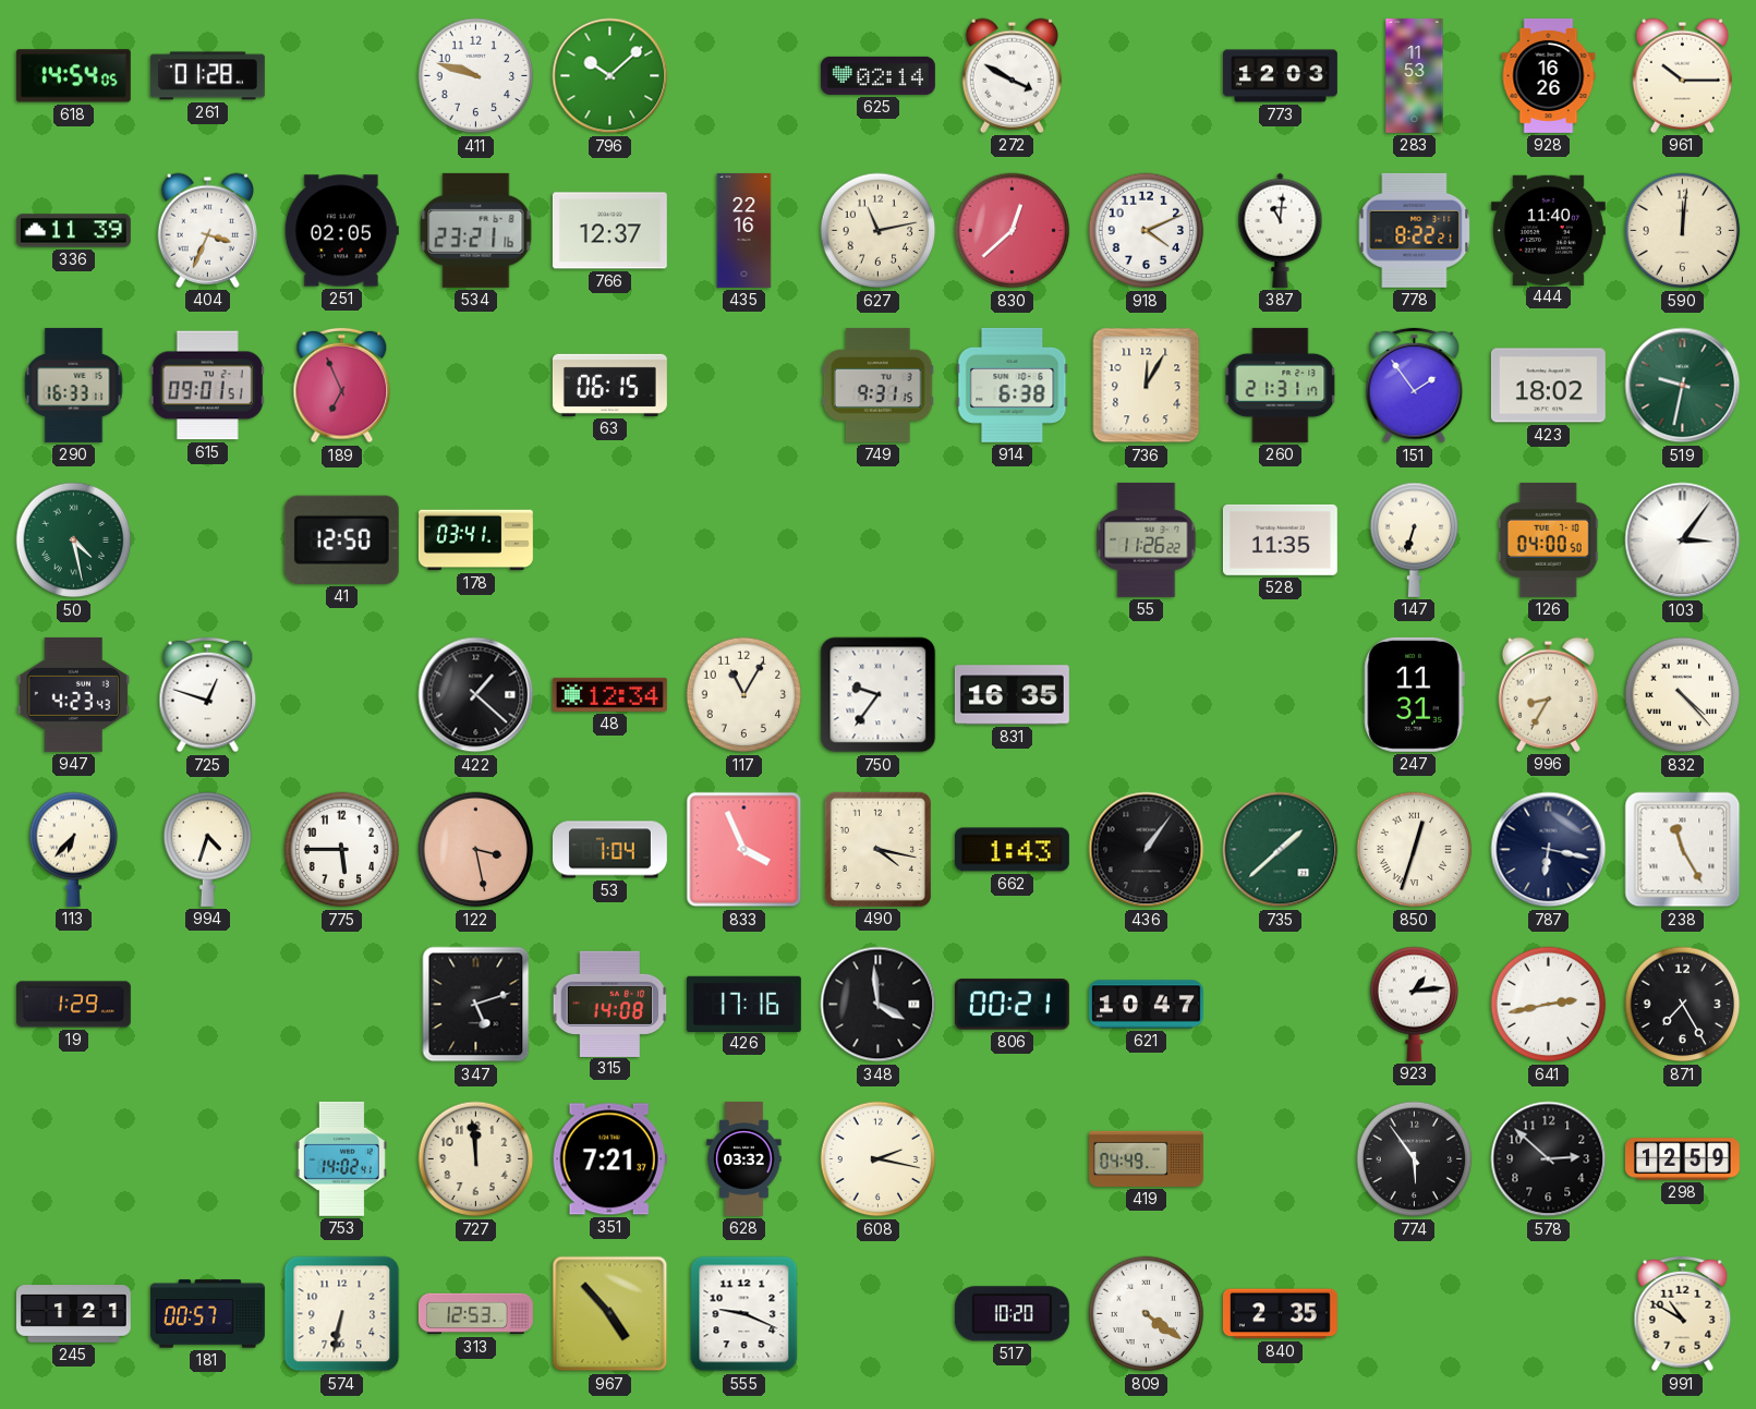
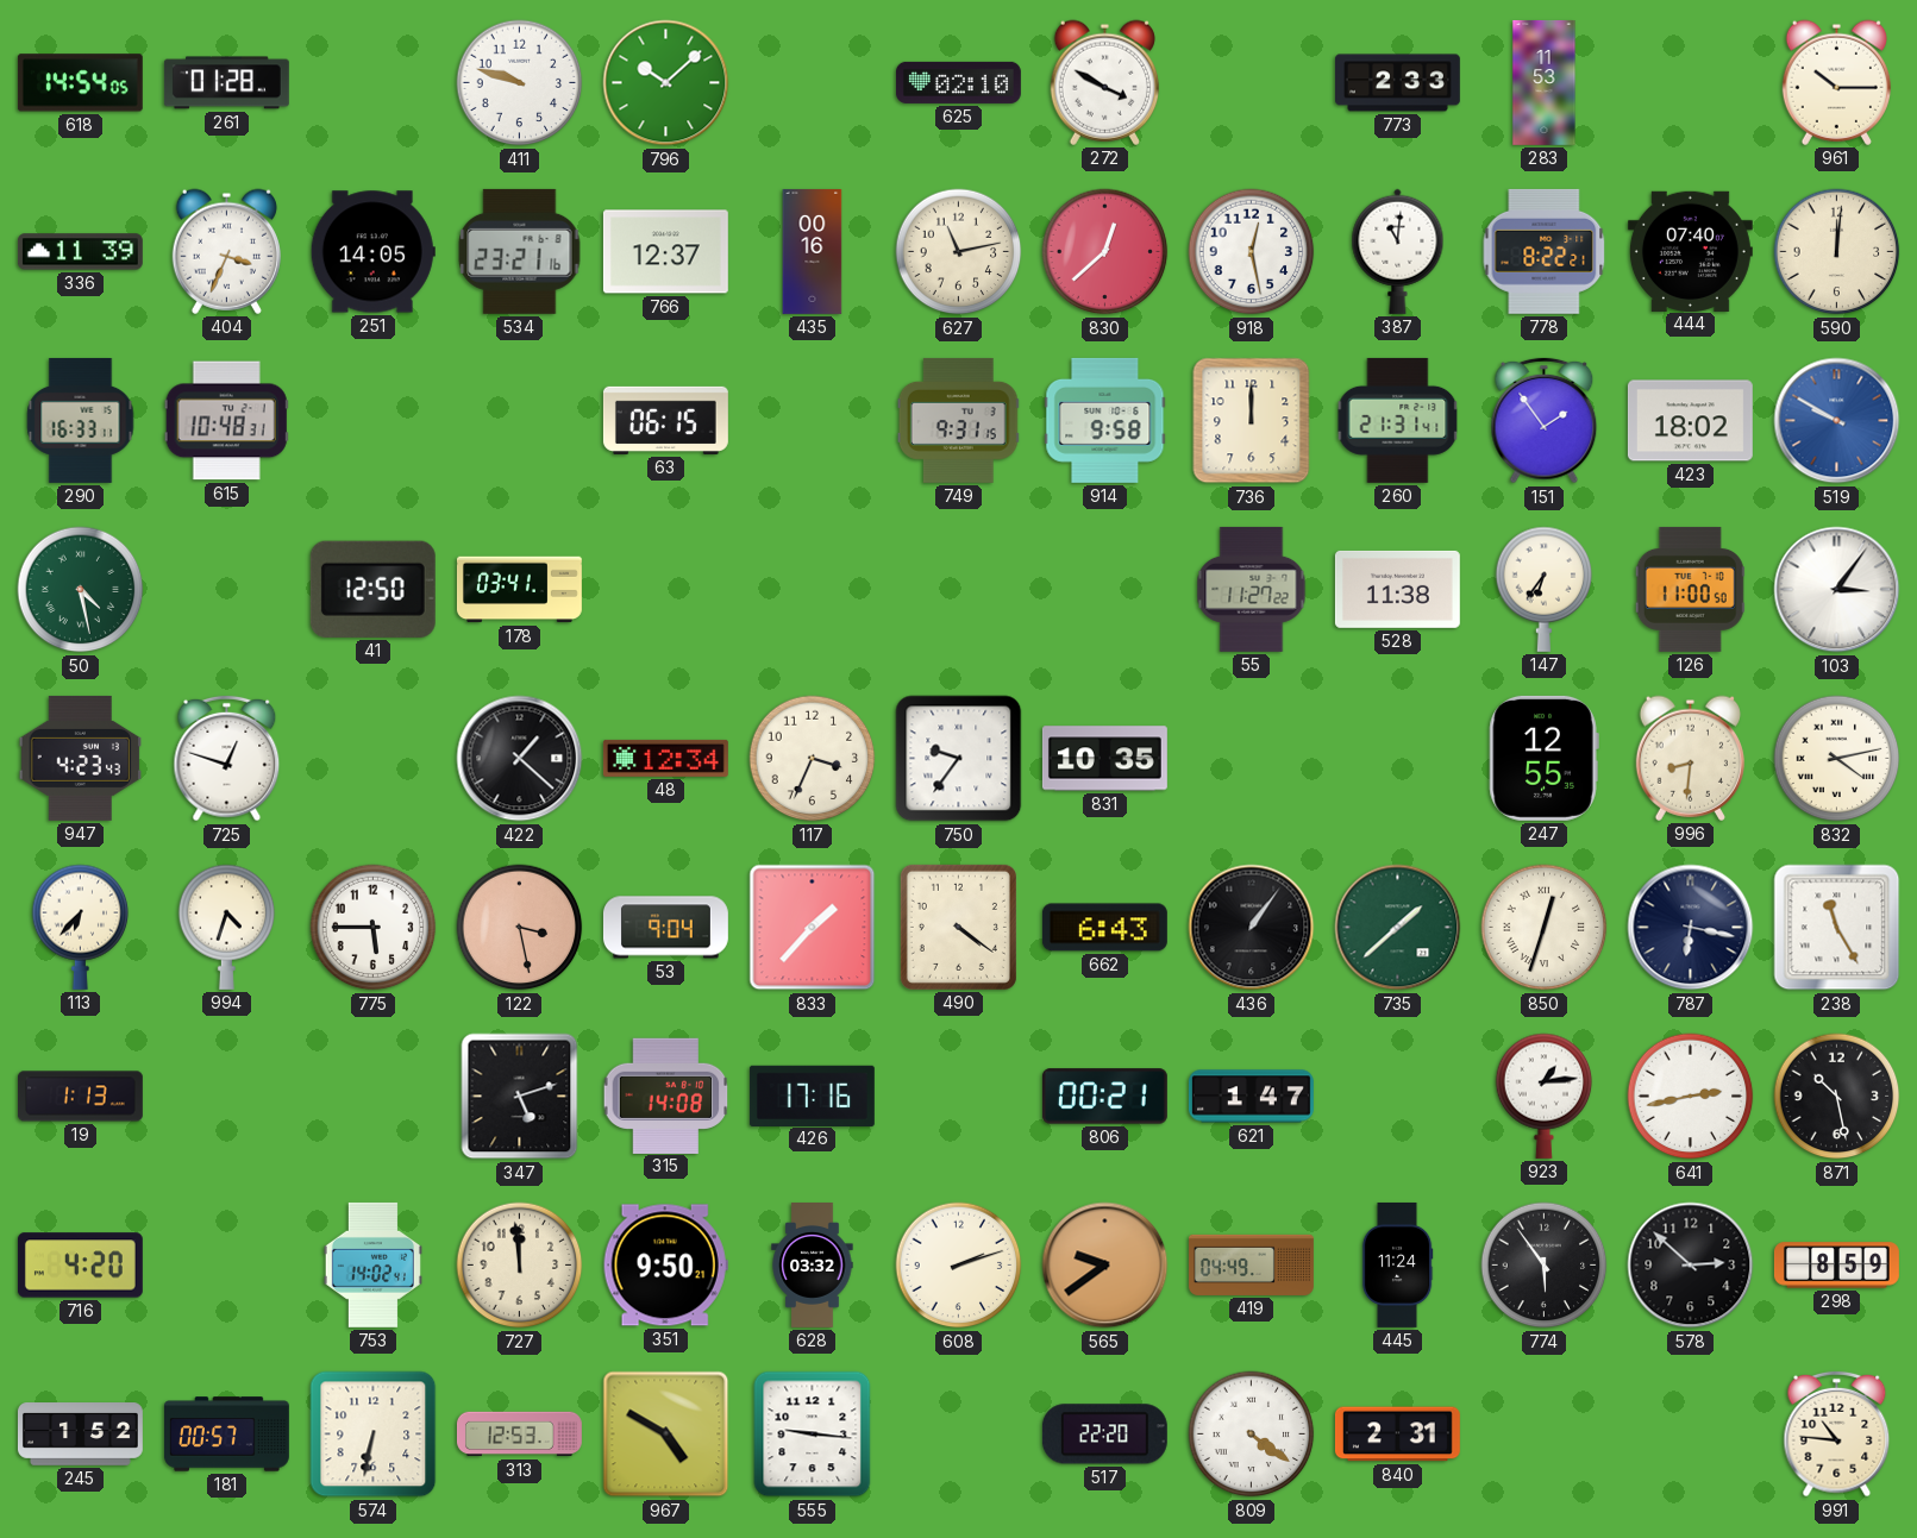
625: 02:14 -> 02:10
773: 12:03 -> 2:33
928: 16:26 -> none
251: 02:05 -> 14:05
435: 22:16 -> 00:16
918: 4:11 -> 12:28
444: 11:40 -> 07:40
615: 09:01 -> 10:48
189: 6:56 -> none
914: 6:38 -> 9:58
736: 12:05 -> 12:00
260: 21:31:17 -> 21:31:41
519: 9:32 -> 9:50
519 dial: green -> blue
55: 11:26 -> 11:27
528: 11:35 -> 11:38
147: 6:33 -> 6:36
126: 04:00 -> 11:00
117: 11:05 -> 3:34
831: 16:35 -> 10:35
247: 11:31 -> 12:55
996: 8:35 -> 8:31
832: 4:23 -> 4:13
53: 1:04 -> 9:04
833: 3:56 -> 1:37
490: 4:17 -> 4:21
662: 1:43 -> 6:43
19: 1:29 -> 1:13
348: 3:59 -> none
621: 10:47 -> 1:47
871: 7:25 -> 10:28
716: none -> 4:20
351: 7:21 -> 9:50
608: 2:17 -> 2:12
565: none -> 9:39
445: none -> 11:24
298: 12:59 -> 8:59
245: 1:21 -> 1:52
967: 4:53 -> 4:50
555: 9:19 -> 9:16
517: 10:20 -> 22:20
840: 2:35 -> 2:31
991: 10:50 -> 10:46
